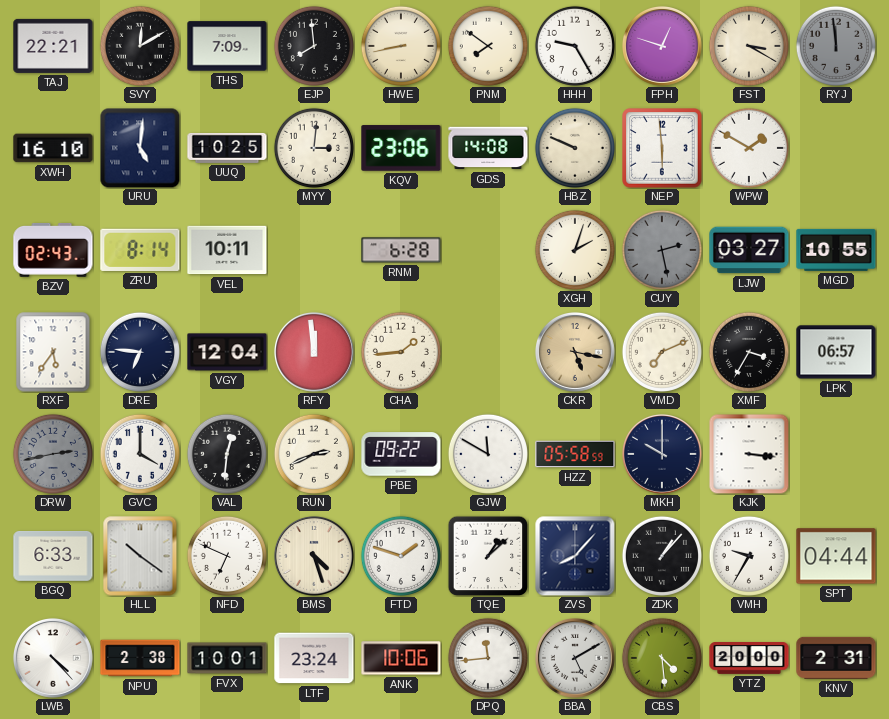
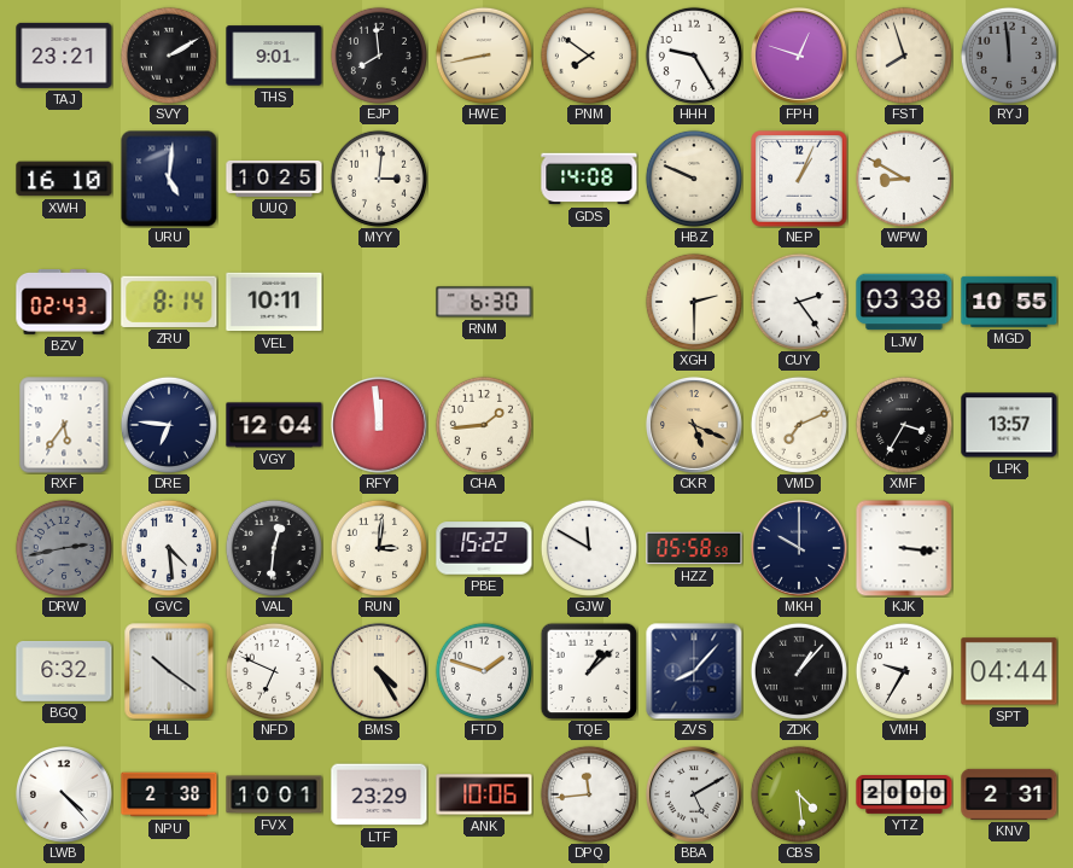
TAJ: 22:21 -> 23:21
SVY: 12:10 -> 2:10
THS: 7:09 -> 9:01
FST: 3:20 -> 7:57
KQV: 23:06 -> none
NEP: 5:59 -> 1:04
WPW: 1:50 -> 8:50
RNM: 6:28 -> 6:30
XGH: 2:03 -> 2:30
CUY: 2:28 -> 2:24
CUY dial: grey -> white
LJW: 03:27 -> 03:38
CKR: 5:17 -> 5:19
LPK: 06:57 -> 13:57
GVC: 4:00 -> 4:29
RUN: 2:41 -> 3:01
PBE: 09:22 -> 15:22
BGQ: 6:33 -> 6:32
BMS: 4:27 -> 4:25
LTF: 23:24 -> 23:29
